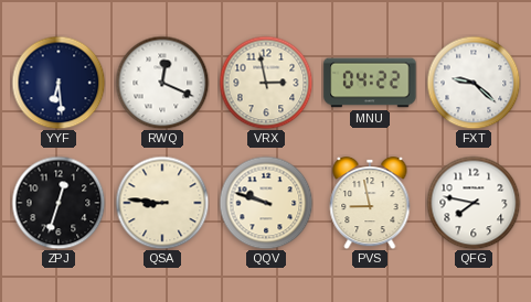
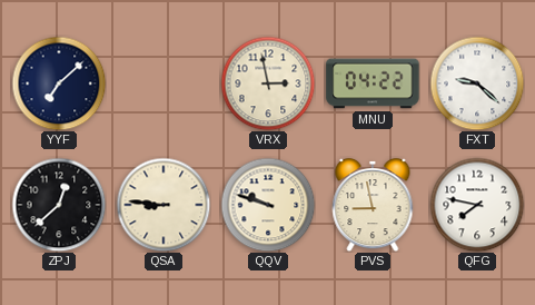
YYF: 6:29 -> 7:08
RWQ: 12:19 -> none
ZPJ: 12:33 -> 12:38
